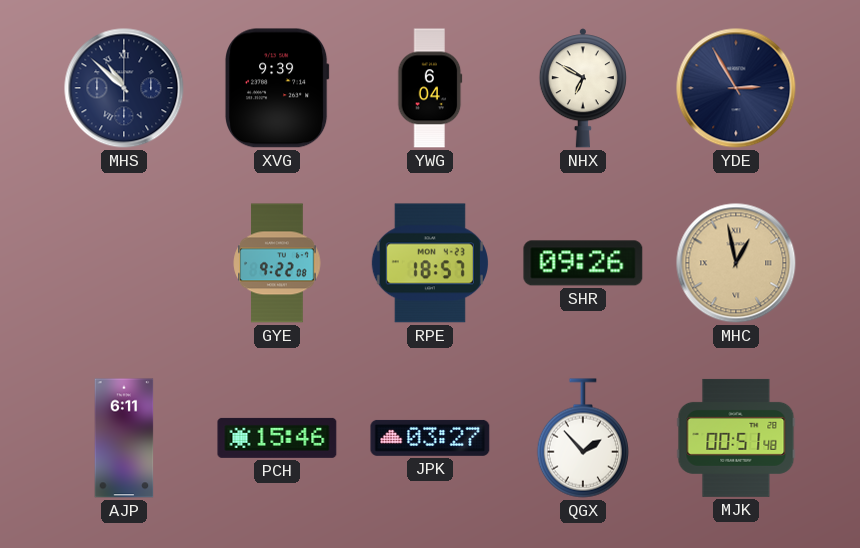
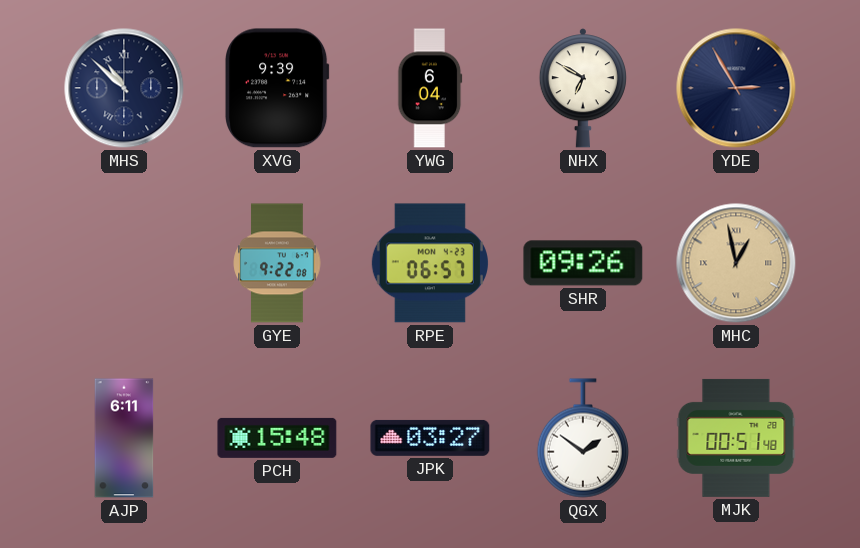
RPE: 18:57 -> 06:57
PCH: 15:46 -> 15:48
QGX: 1:53 -> 1:51
